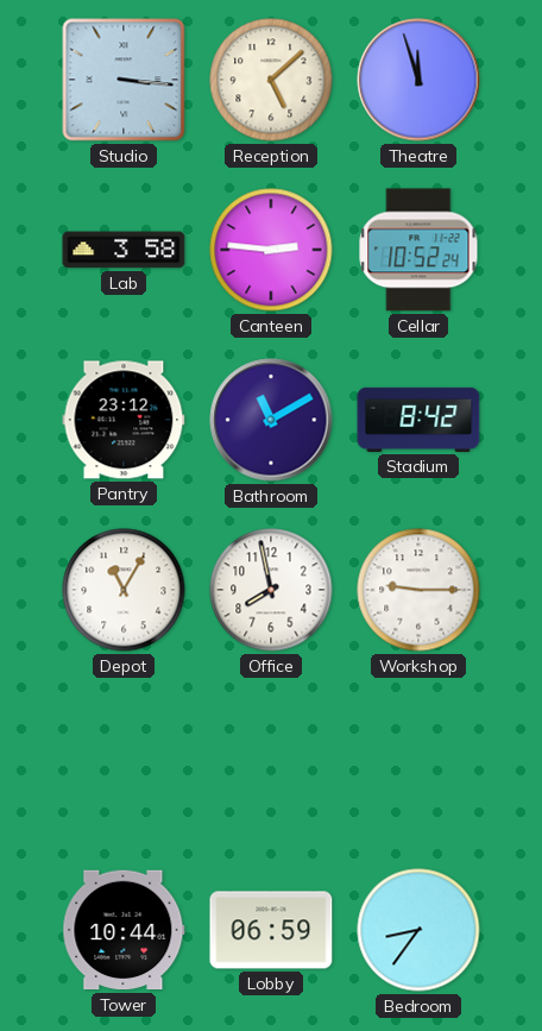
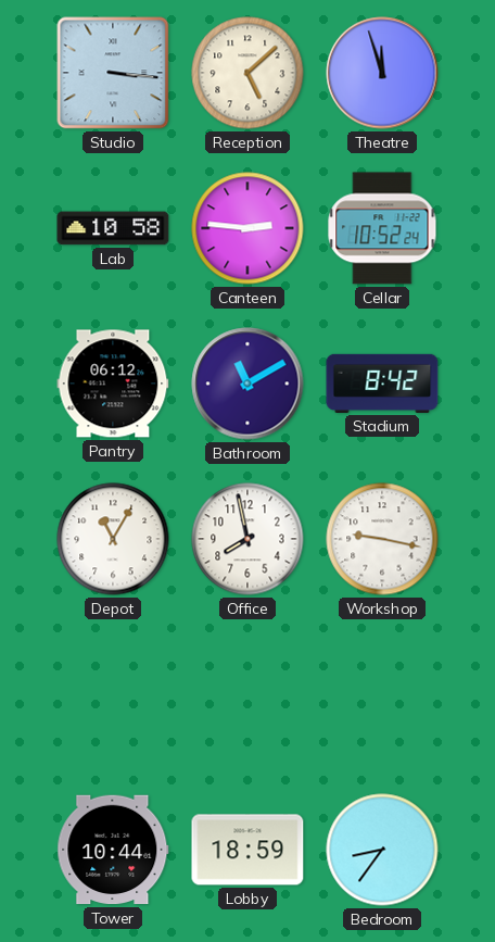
Lab: 3:58 -> 10:58
Pantry: 23:12 -> 06:12
Workshop: 9:15 -> 9:17
Lobby: 06:59 -> 18:59
